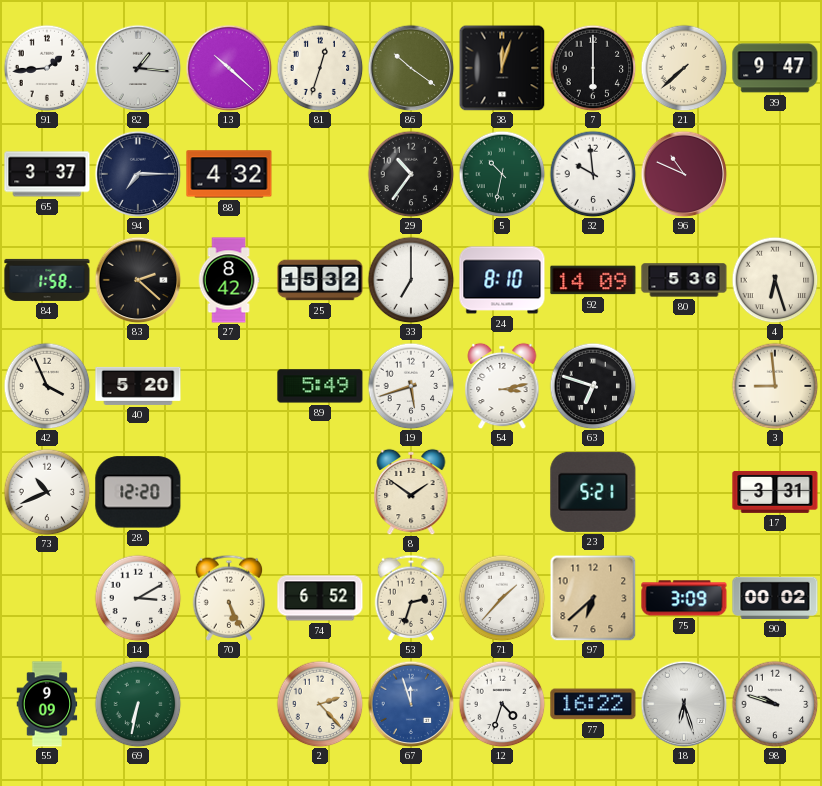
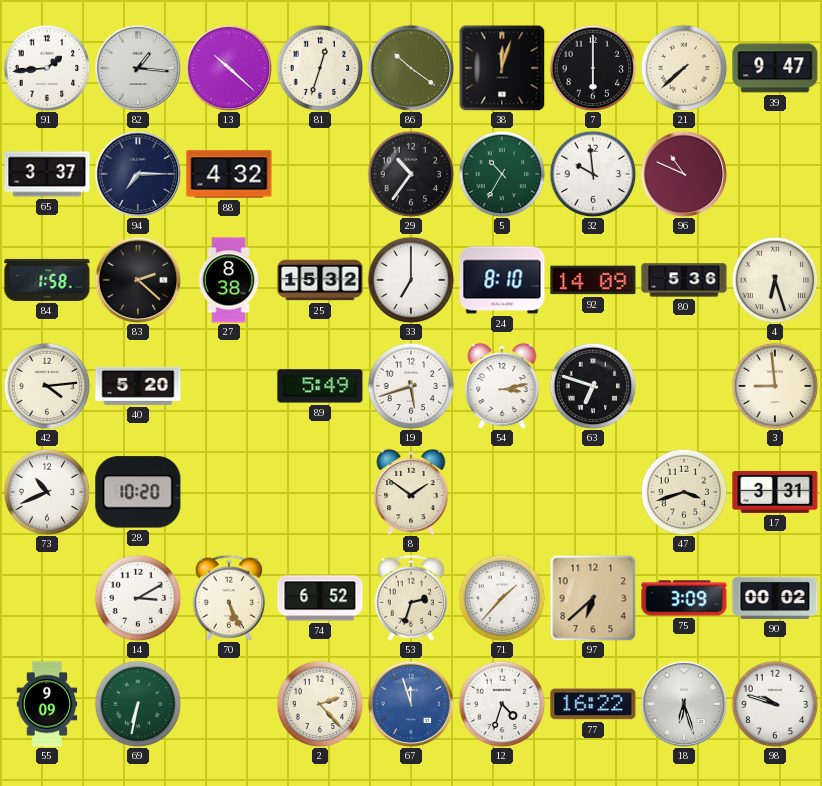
5: 10:32 -> 10:35
27: 8:42 -> 8:38
42: 3:56 -> 4:14
28: 12:20 -> 10:20
23: 5:21 -> none
47: none -> 3:42
